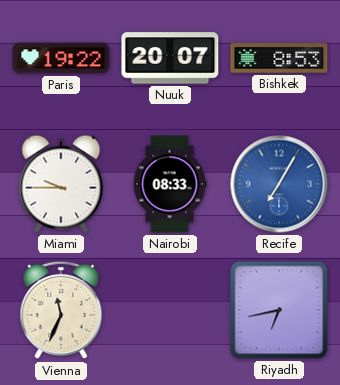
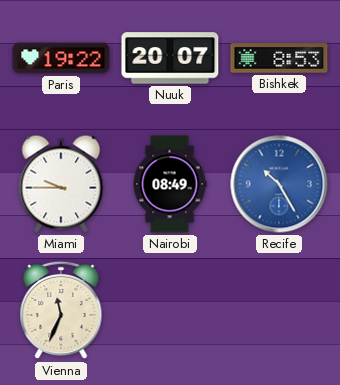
Nairobi: 08:33 -> 08:49
Recife: 7:05 -> 10:25
Riyadh: 6:43 -> none
